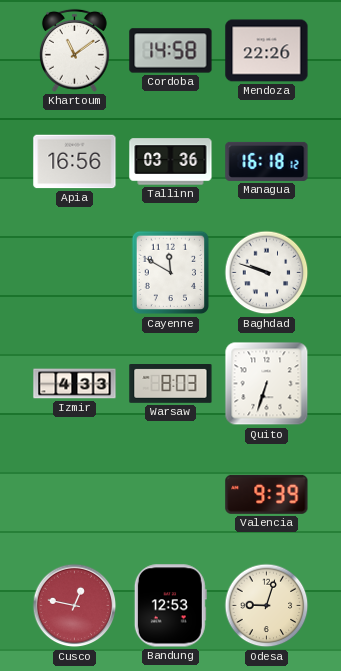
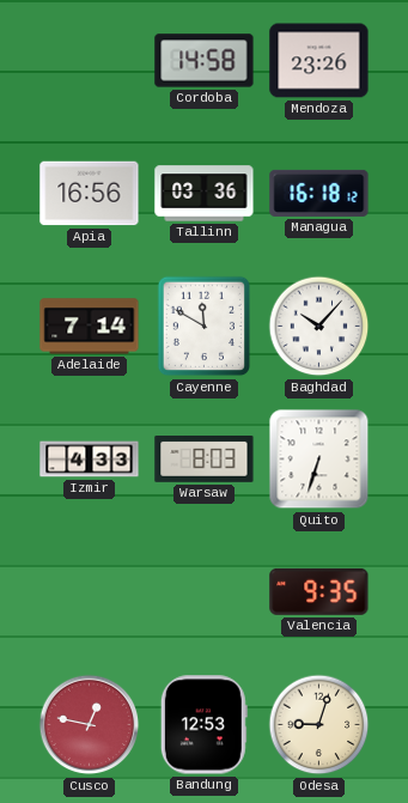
Khartoum: 11:09 -> none
Mendoza: 22:26 -> 23:26
Adelaide: none -> 7:14
Baghdad: 9:48 -> 10:07
Valencia: 9:39 -> 9:35
